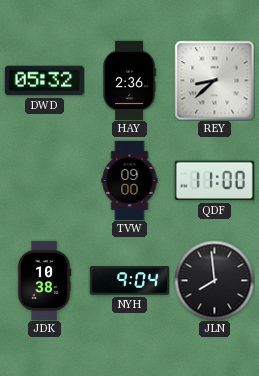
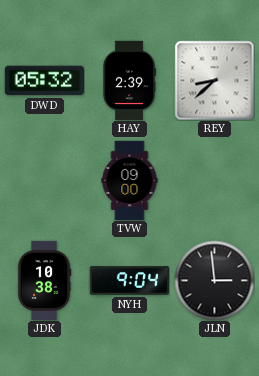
HAY: 2:36 -> 2:39
QDF: 11:00 -> none
JLN: 7:59 -> 2:59
